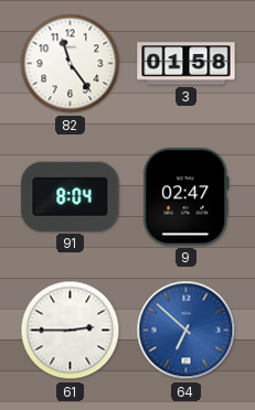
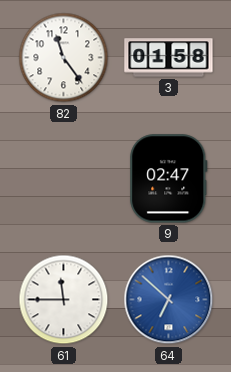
91: 8:04 -> none
61: 2:45 -> 11:45
